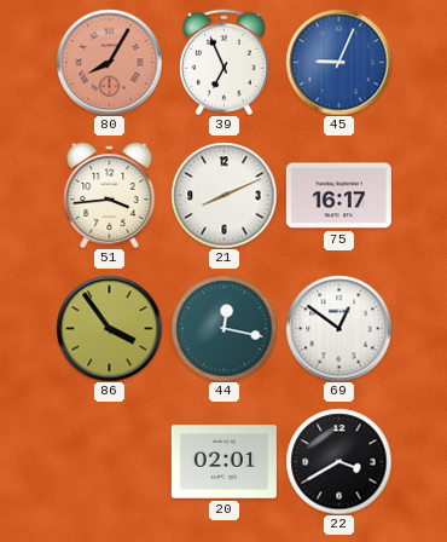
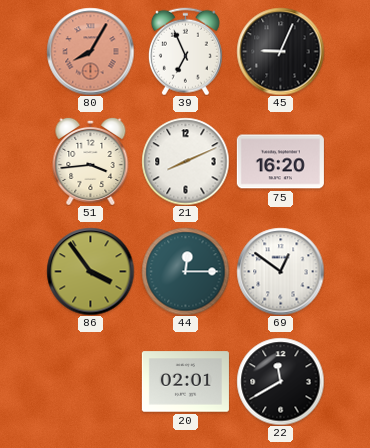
45 dial: blue -> black
75: 16:17 -> 16:20
44: 12:17 -> 12:15
22: 3:40 -> 11:40
